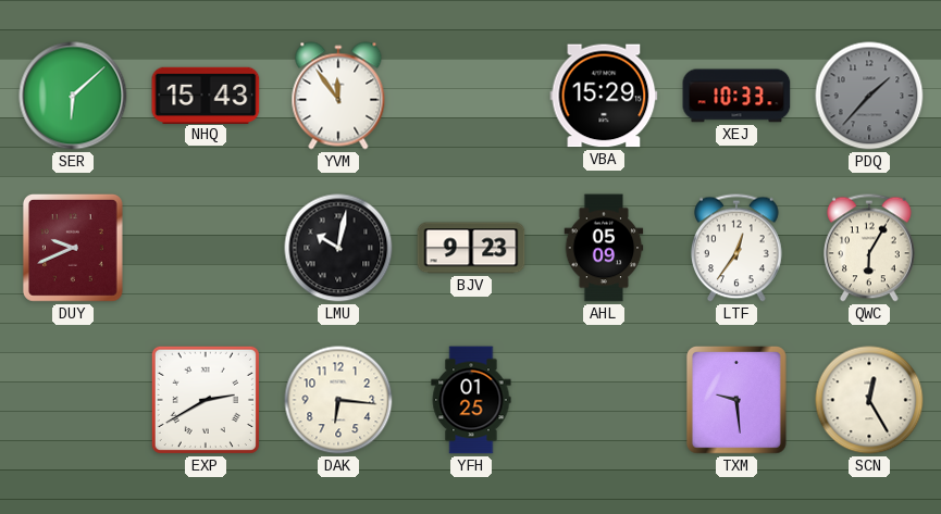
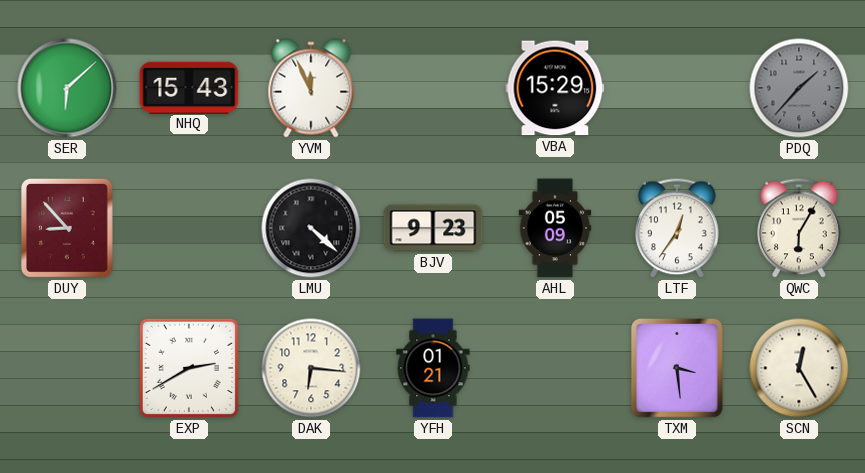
YVM: 11:54 -> 11:56
XEJ: 10:33 -> none
DUY: 9:41 -> 8:53
LMU: 10:02 -> 4:22
YFH: 01:25 -> 01:21
TXM: 9:29 -> 3:29
